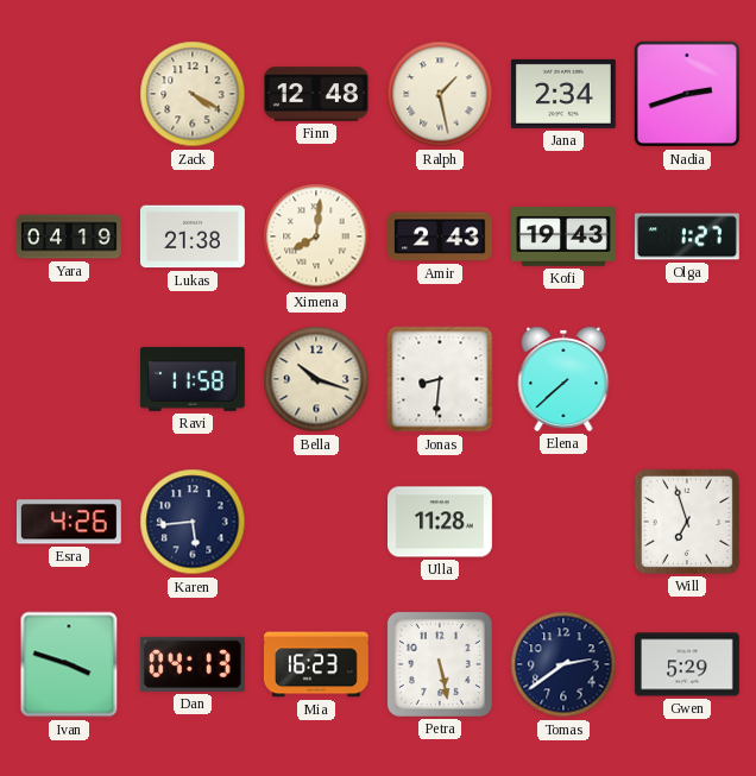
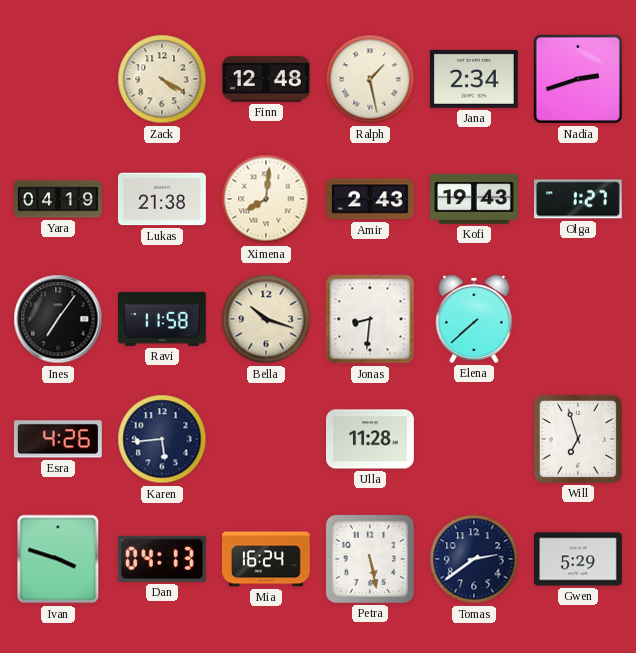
Ines: none -> 7:06
Mia: 16:23 -> 16:24
